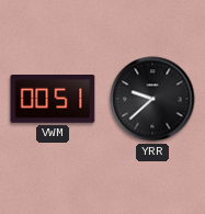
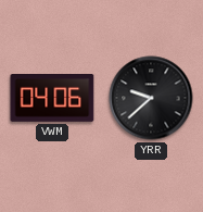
VWM: 00:51 -> 04:06
